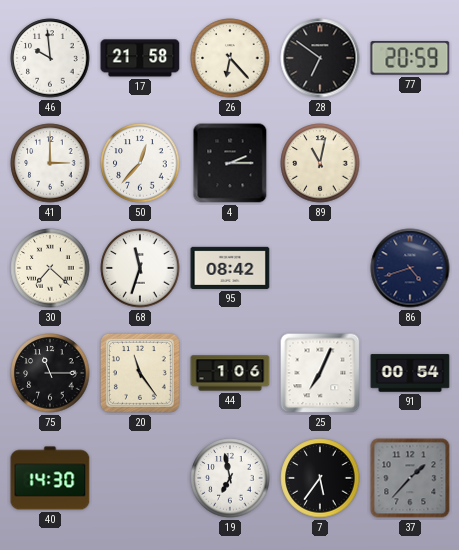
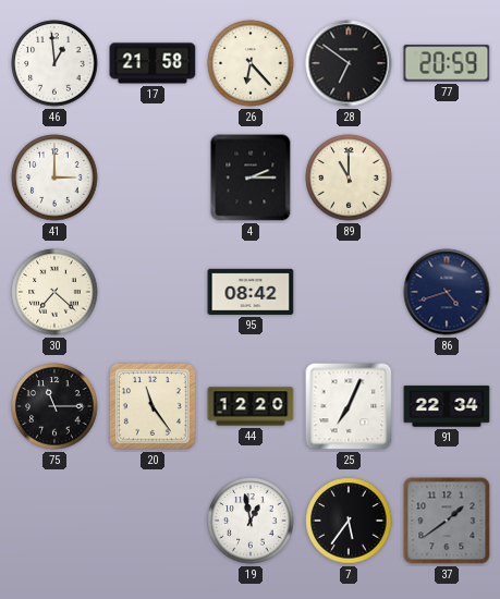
46: 9:59 -> 12:59
50: 12:37 -> none
89: 11:02 -> 11:00
68: 11:33 -> none
44: 1:06 -> 12:20
91: 00:54 -> 22:34
40: 14:30 -> none
19: 6:58 -> 12:58
37: 1:37 -> 1:39
